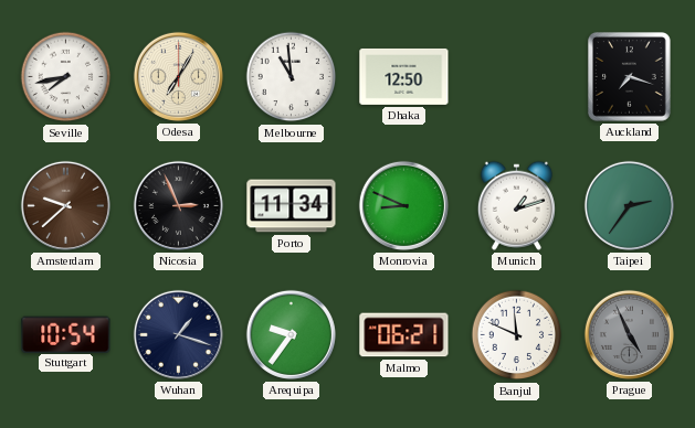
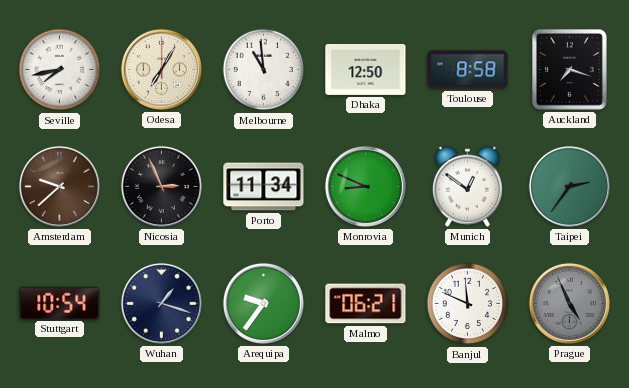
Toulouse: none -> 8:58
Munich: 1:12 -> 12:51
